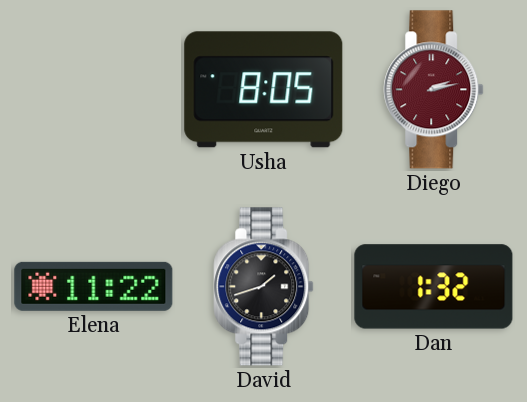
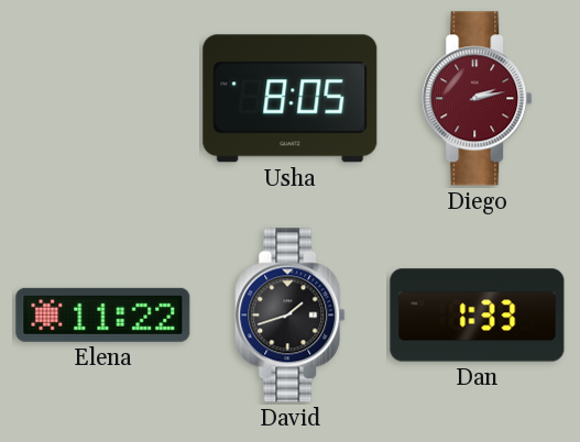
Dan: 1:32 -> 1:33
